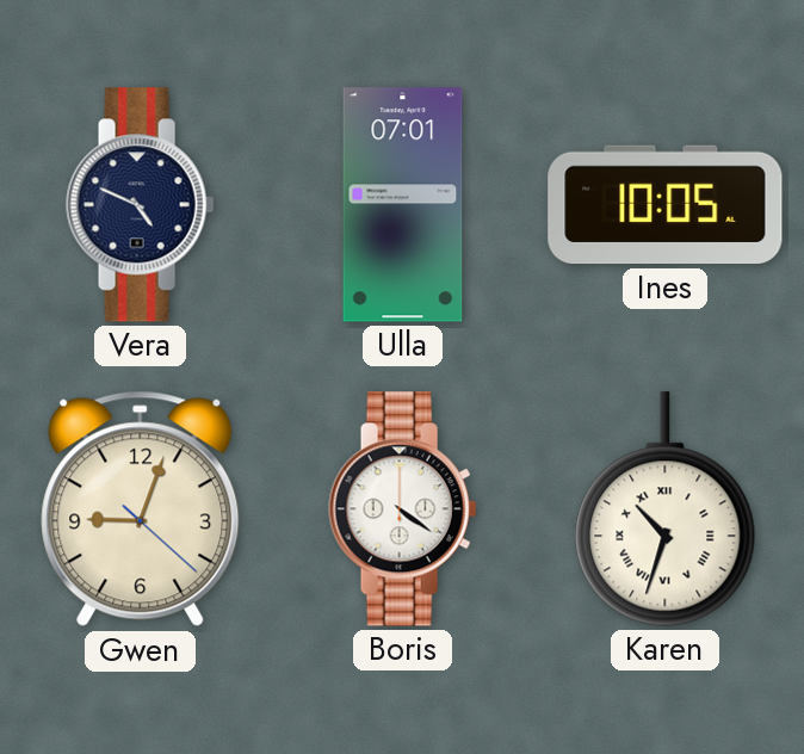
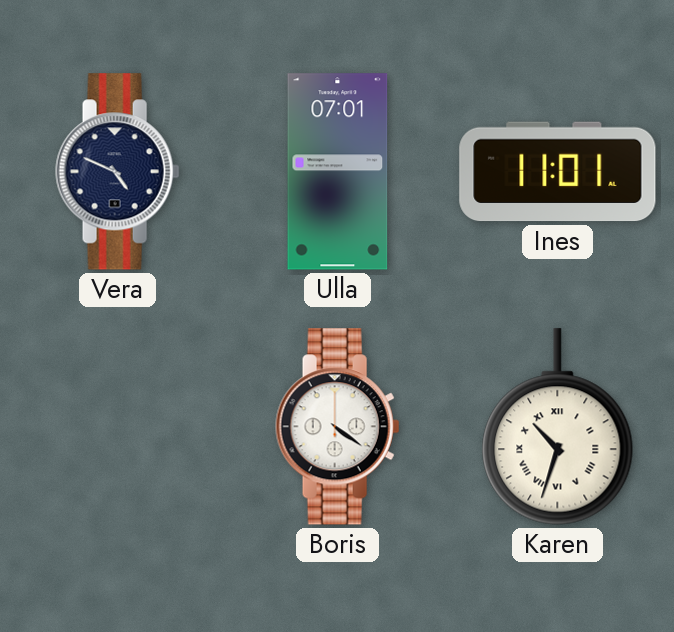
Ines: 10:05 -> 11:01
Gwen: 9:03 -> none
